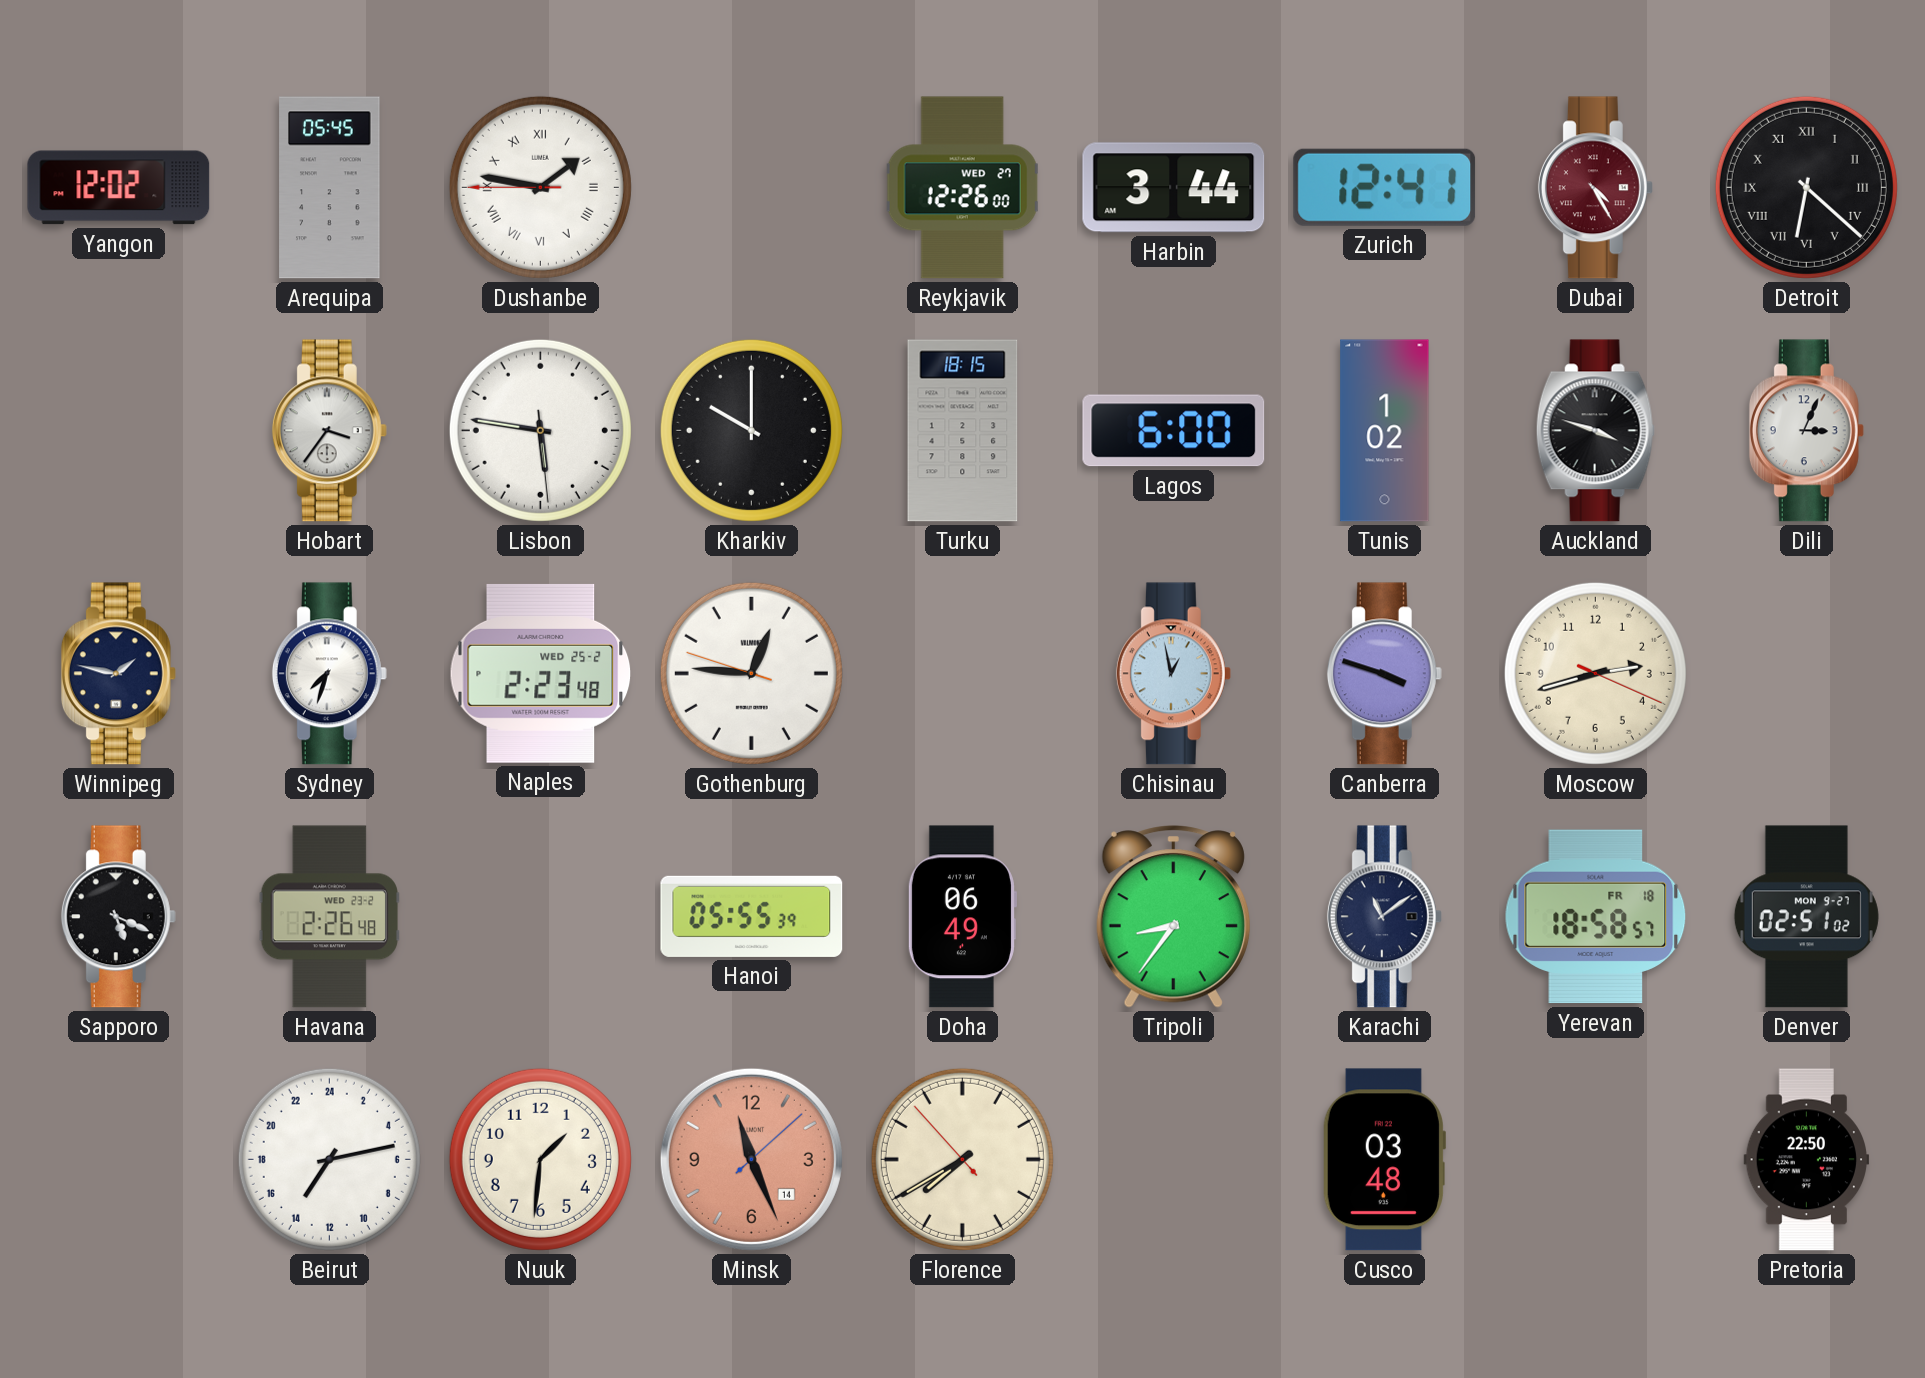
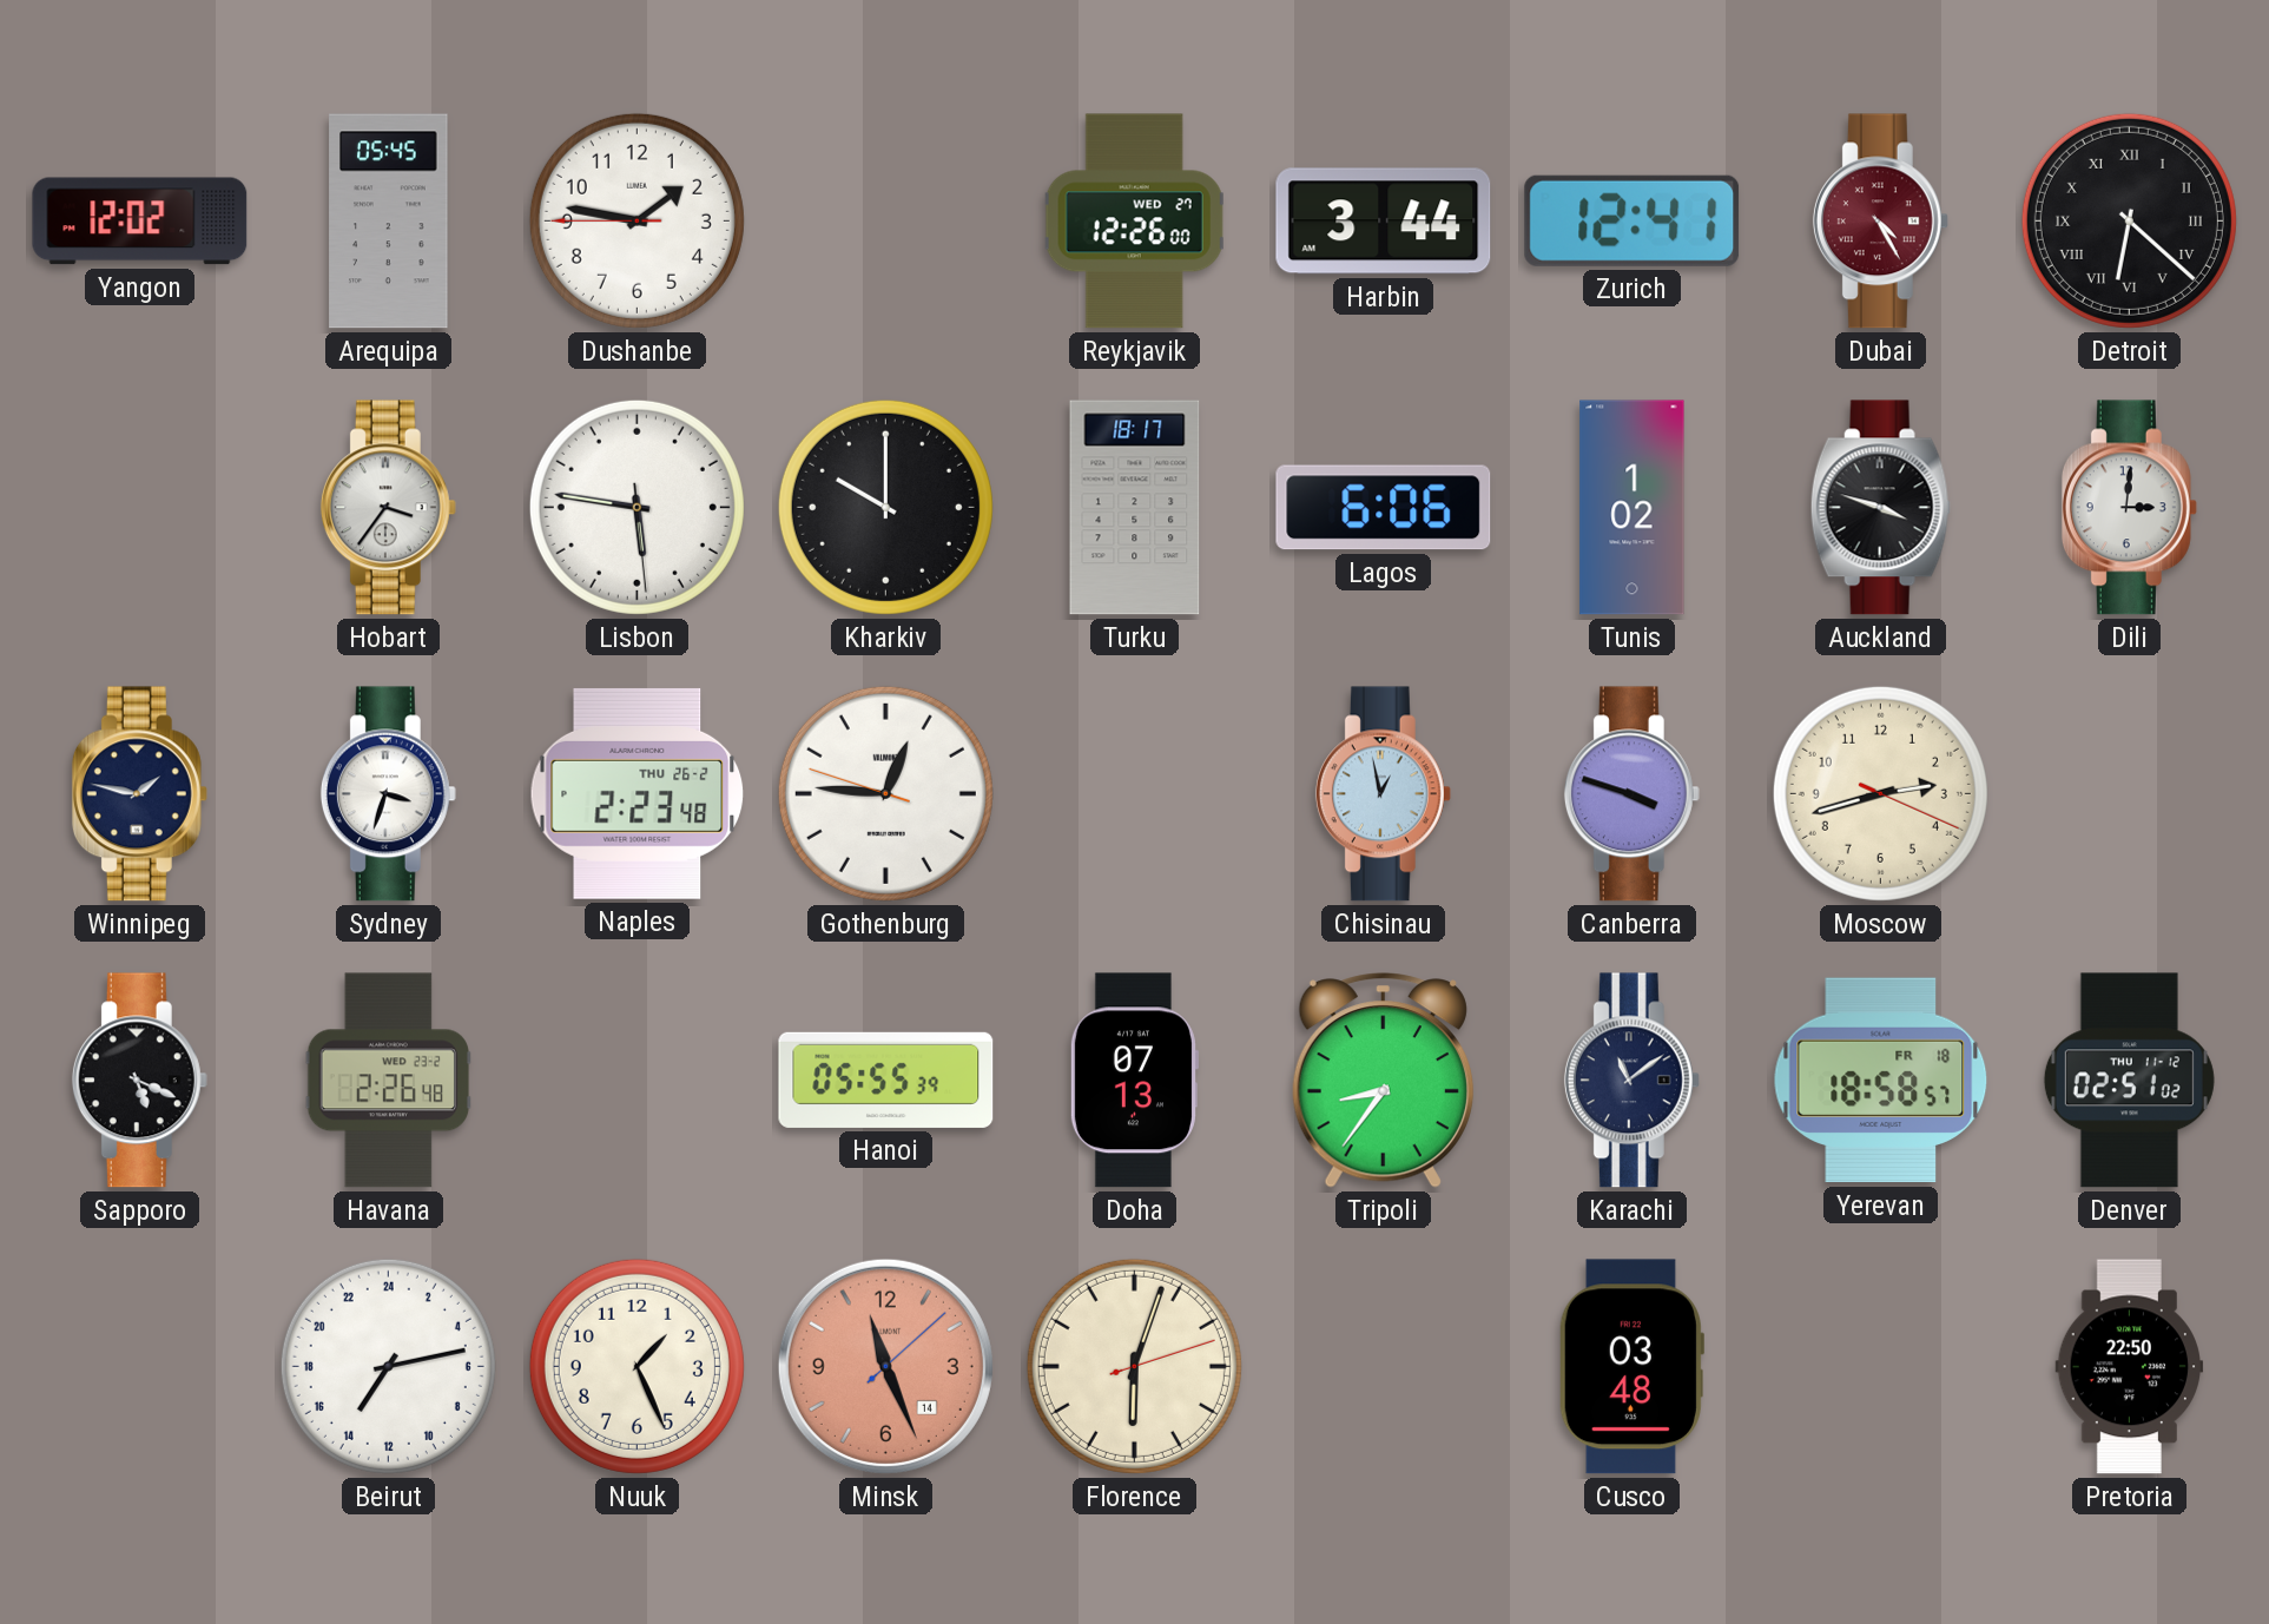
Dushanbe numerals: Roman -> Arabic
Turku: 18:15 -> 18:17
Lagos: 6:00 -> 6:06
Dili: 3:04 -> 3:01
Sydney: 7:33 -> 3:33
Naples date: WED 25-2 -> THU 26-2
Doha: 06:49 -> 07:13
Denver date: MON 9-27 -> THU 11-12
Nuuk: 1:31 -> 1:26
Florence: 7:39 -> 6:03
